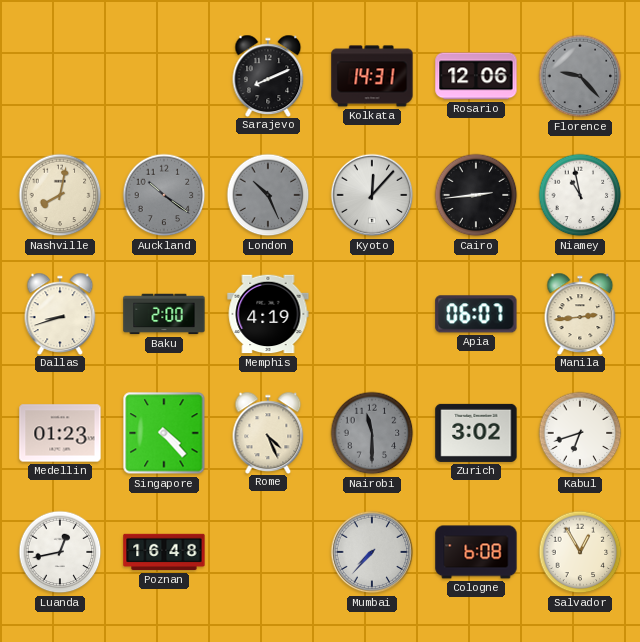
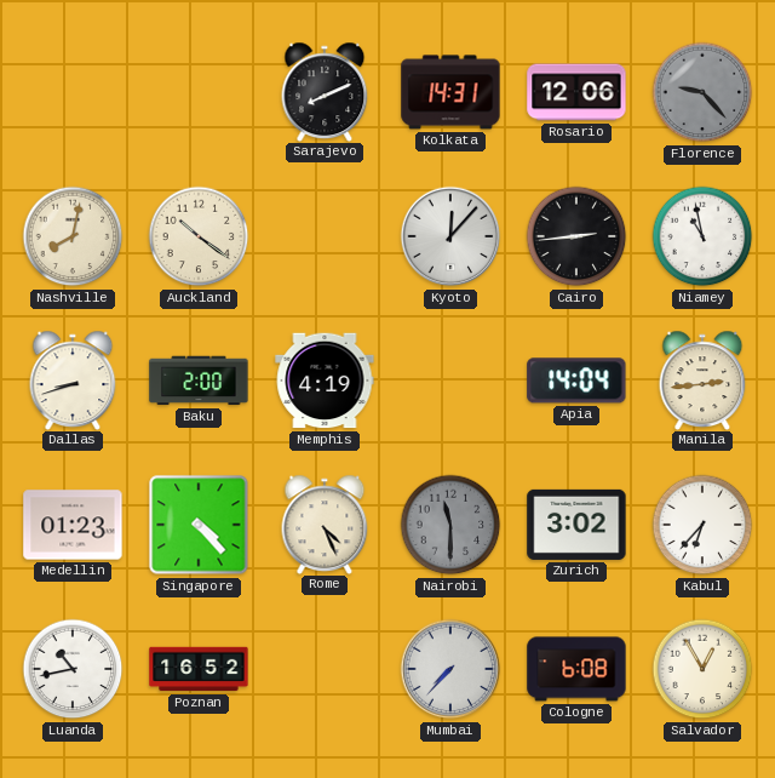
Auckland dial: grey -> cream
London: 10:26 -> none
Apia: 06:07 -> 14:04
Kabul: 6:42 -> 6:37
Luanda: 12:43 -> 10:43
Poznan: 16:48 -> 16:52
